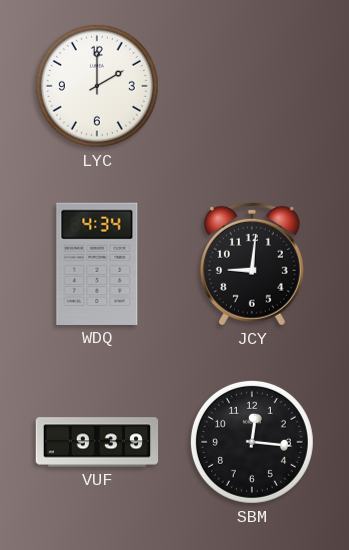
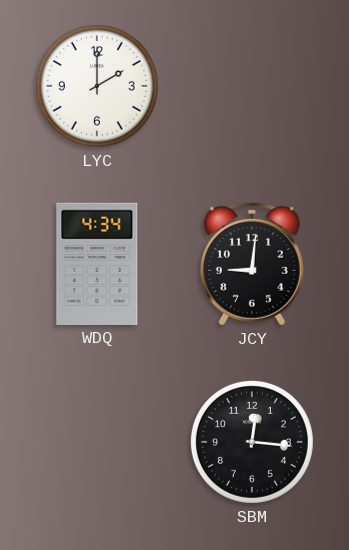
VUF: 9:39 -> none
